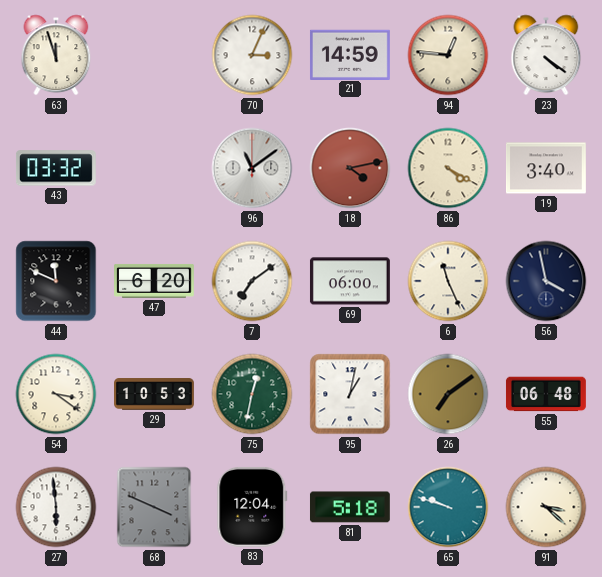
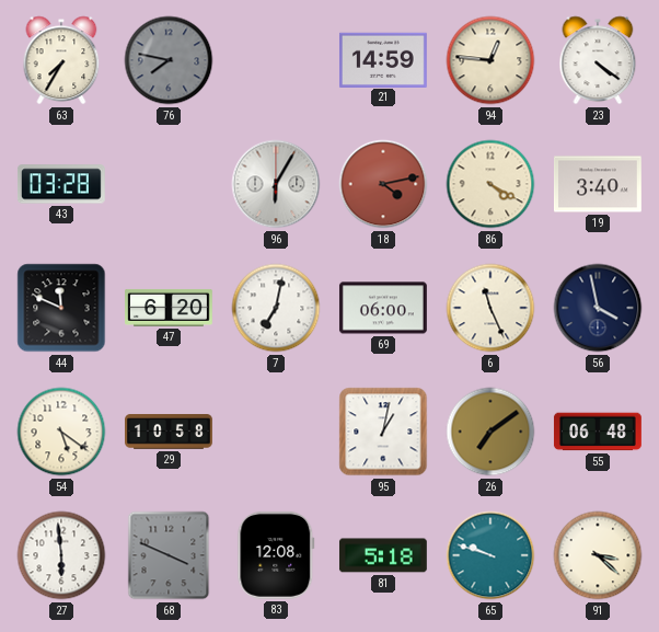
63: 11:57 -> 7:35
76: none -> 7:47
70: 3:04 -> none
43: 03:32 -> 03:28
96: 11:09 -> 6:05
7: 7:09 -> 7:02
54: 3:21 -> 5:21
29: 10:53 -> 10:58
75: 12:32 -> none
83: 12:04 -> 12:08
